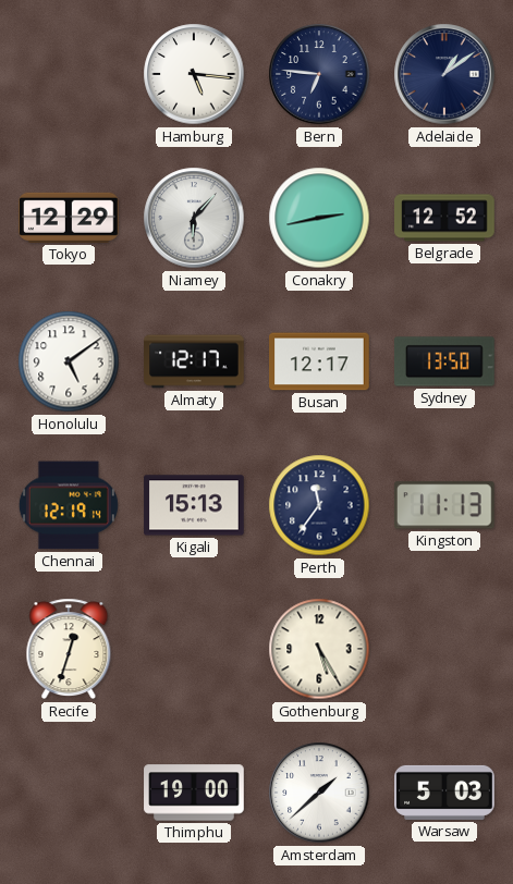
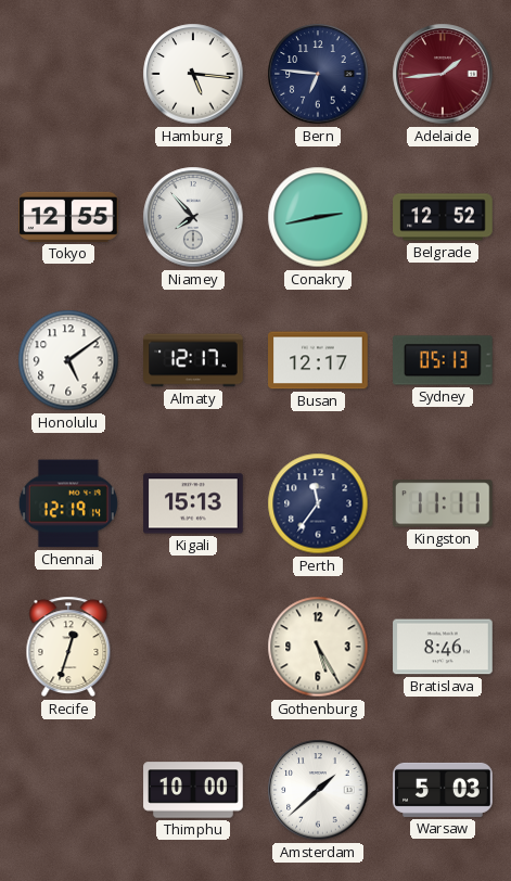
Adelaide: 1:09 -> 1:44
Adelaide dial: navy -> burgundy
Tokyo: 12:29 -> 12:55
Niamey: 6:07 -> 7:53
Sydney: 13:50 -> 05:13
Kingston: 11:13 -> 11:11
Bratislava: none -> 8:46
Thimphu: 19:00 -> 10:00
